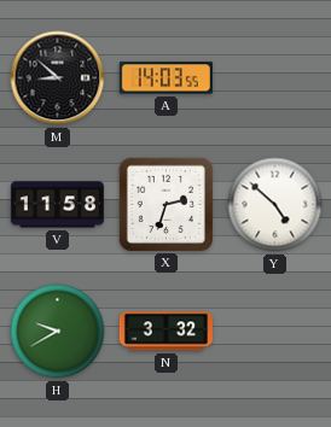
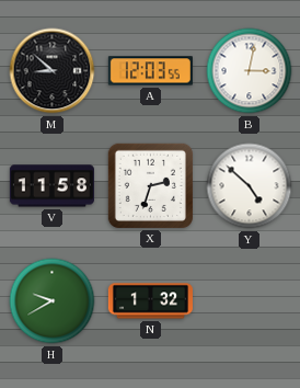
A: 14:03 -> 12:03
B: none -> 3:02
N: 3:32 -> 1:32
